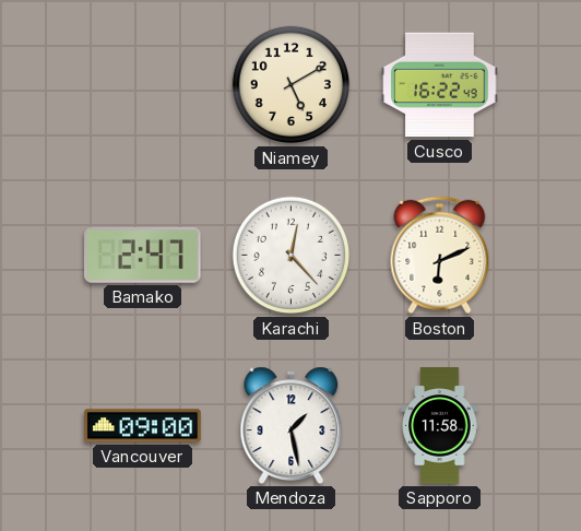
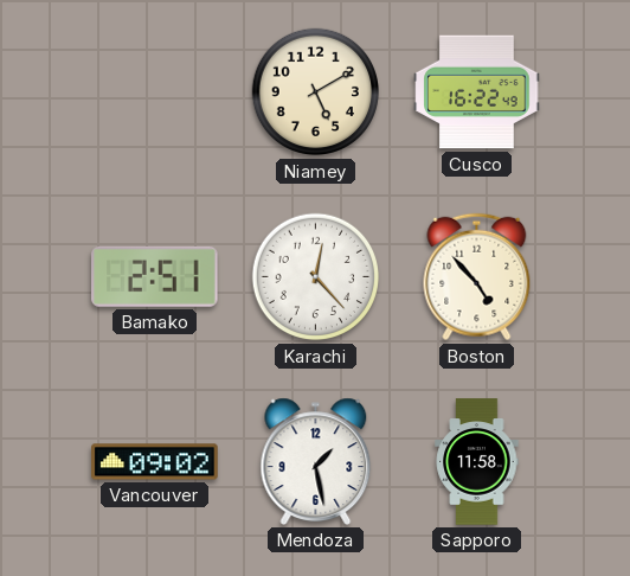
Bamako: 2:47 -> 2:51
Boston: 6:11 -> 4:53
Vancouver: 09:00 -> 09:02
